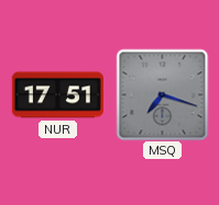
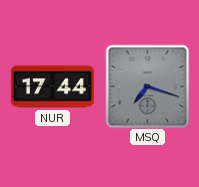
NUR: 17:51 -> 17:44
